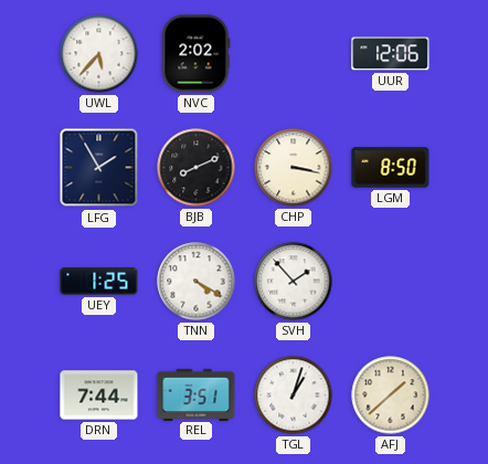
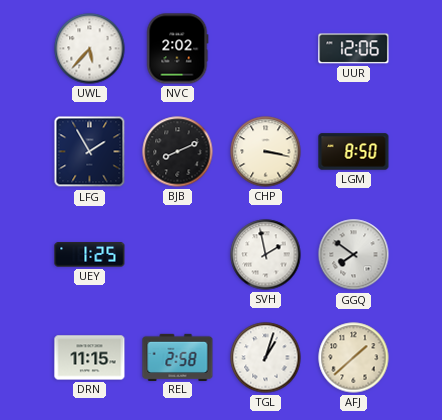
TNN: 4:20 -> none
SVH: 1:53 -> 1:58
GGQ: none -> 7:51
DRN: 7:44 -> 11:15
REL: 3:51 -> 2:58
